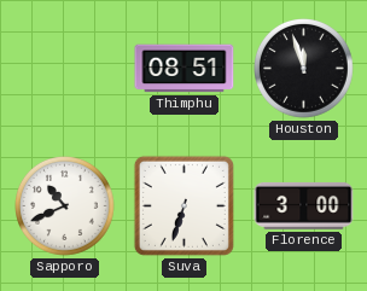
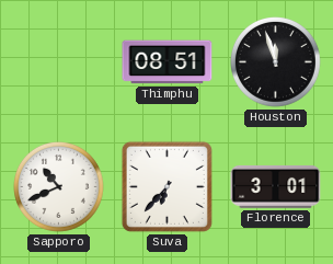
Suva: 6:33 -> 6:37
Florence: 3:00 -> 3:01
